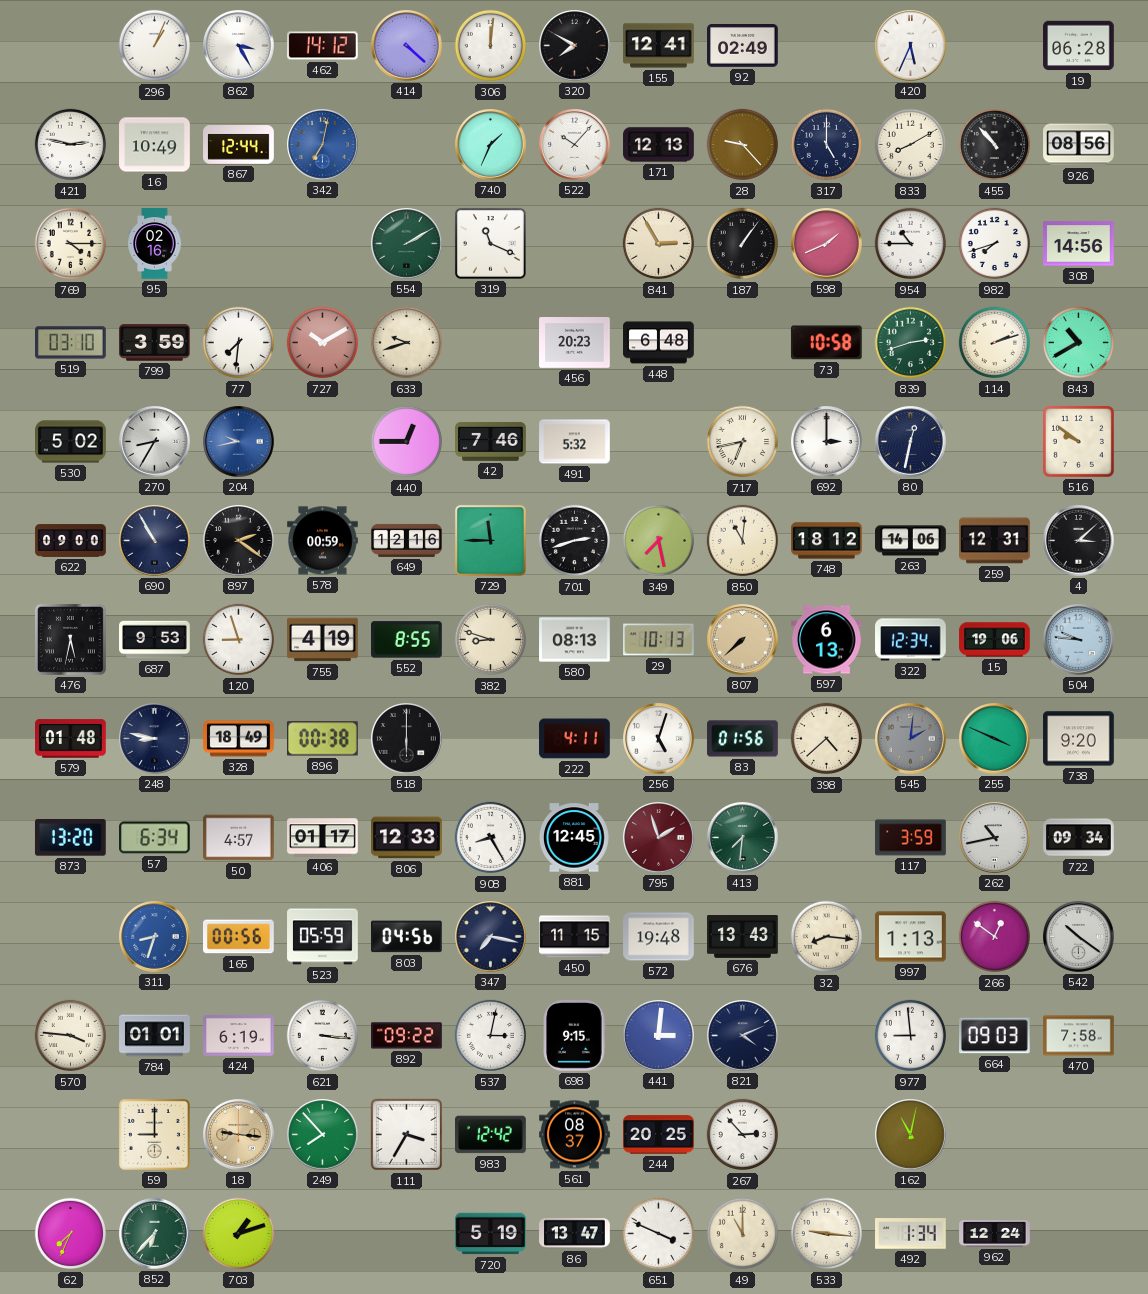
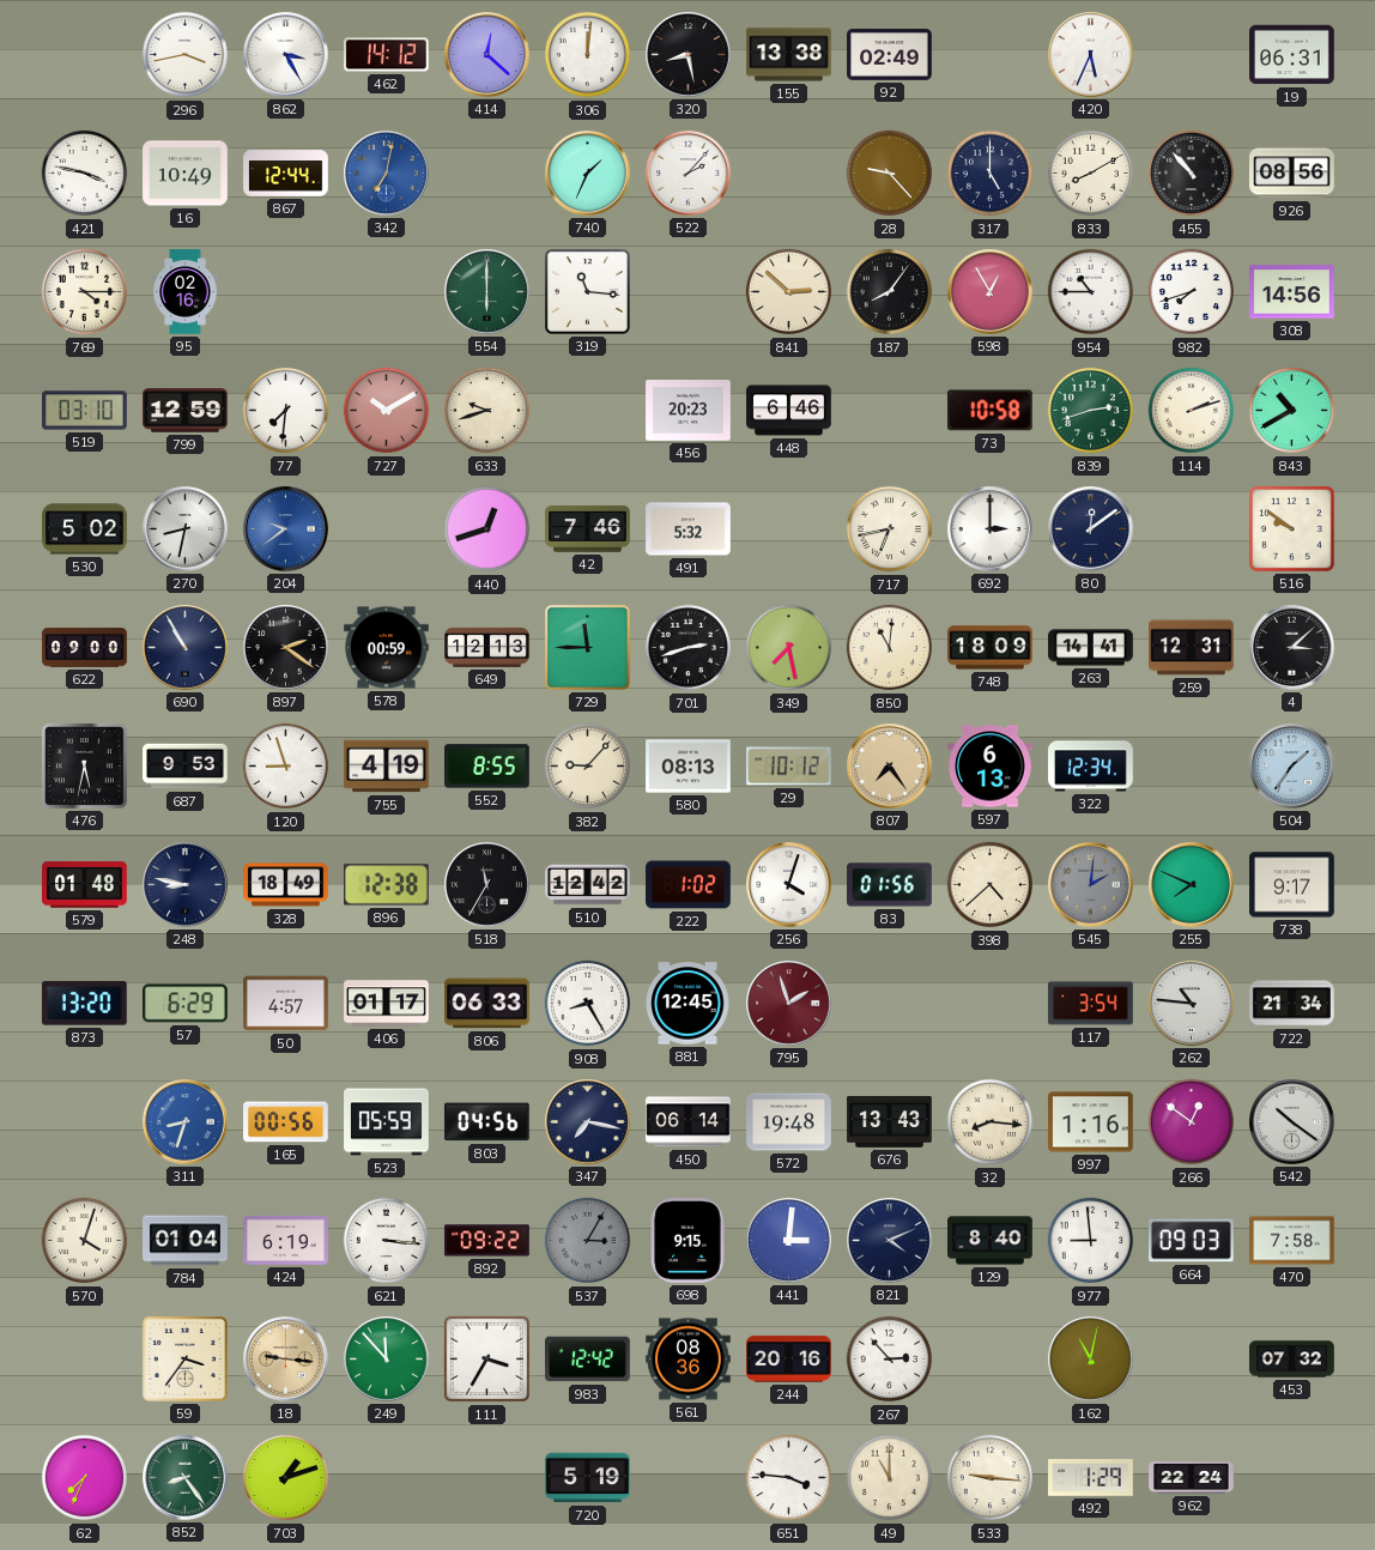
296: 1:04 -> 3:43
414: 4:22 -> 12:22
320: 7:50 -> 8:28
155: 12:41 -> 13:38
19: 06:28 -> 06:31
421: 2:47 -> 3:47
522: 10:07 -> 2:07
171: 12:13 -> none
554: 2:10 -> 6:00
319: 11:19 -> 11:16
841: 2:55 -> 2:52
187: 1:06 -> 8:06
598: 1:41 -> 12:55
799: 3:59 -> 12:59
448: 6:48 -> 6:46
270: 8:35 -> 8:32
204: 9:43 -> 9:39
440: 12:45 -> 12:42
80: 12:32 -> 12:09
649: 12:16 -> 12:13
748: 18:12 -> 18:09
263: 14:06 -> 14:41
382: 8:48 -> 9:07
29: 10:13 -> 10:12
807: 7:38 -> 7:24
15: 19:06 -> none
504: 9:46 -> 1:36
896: 00:38 -> 12:38
518: 6:00 -> 11:35
510: none -> 12:42
222: 4:11 -> 1:02
256: 5:03 -> 4:03
255: 3:49 -> 7:49
738: 9:20 -> 9:17
57: 6:34 -> 6:29
806: 12:33 -> 06:33
413: 7:31 -> none
117: 3:59 -> 3:54
262: 10:43 -> 10:46
722: 09:34 -> 21:34
450: 11:15 -> 06:14
997: 1:13 -> 1:16
570: 3:46 -> 4:03
784: 01:01 -> 01:04
537: 3:02 -> 3:05
537 dial: white -> grey
129: none -> 8:40
59: 9:00 -> 3:36
249: 7:53 -> 11:53
561: 08:37 -> 08:36
244: 20:25 -> 20:16
453: none -> 07:32
852: 6:37 -> 8:24
86: 13:47 -> none
651: 3:49 -> 3:46
492: 1:34 -> 1:29
962: 12:24 -> 22:24
